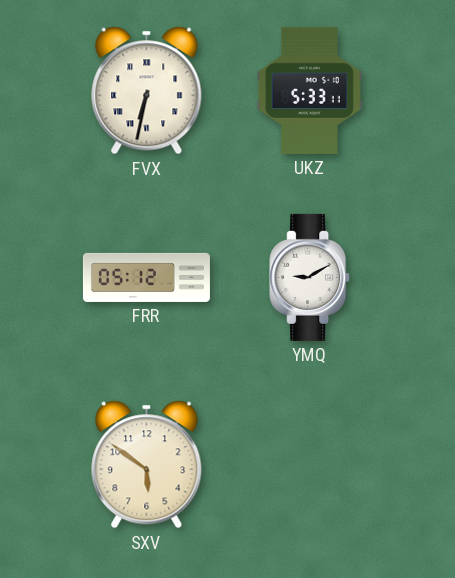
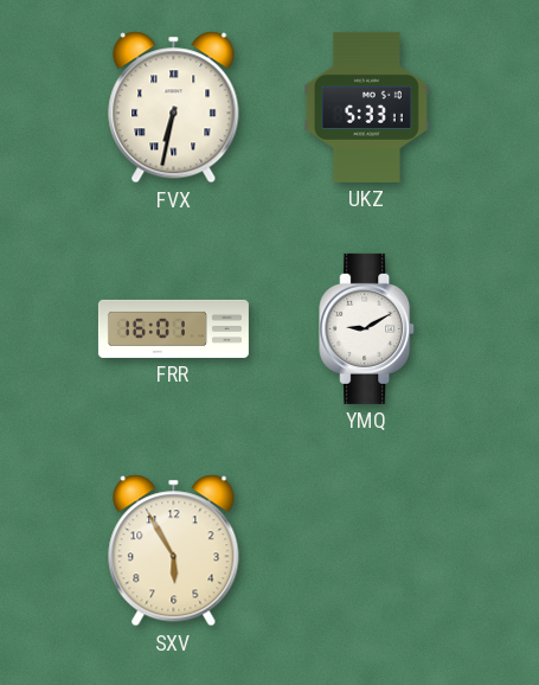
FRR: 05:12 -> 16:01
SXV: 5:51 -> 5:55
